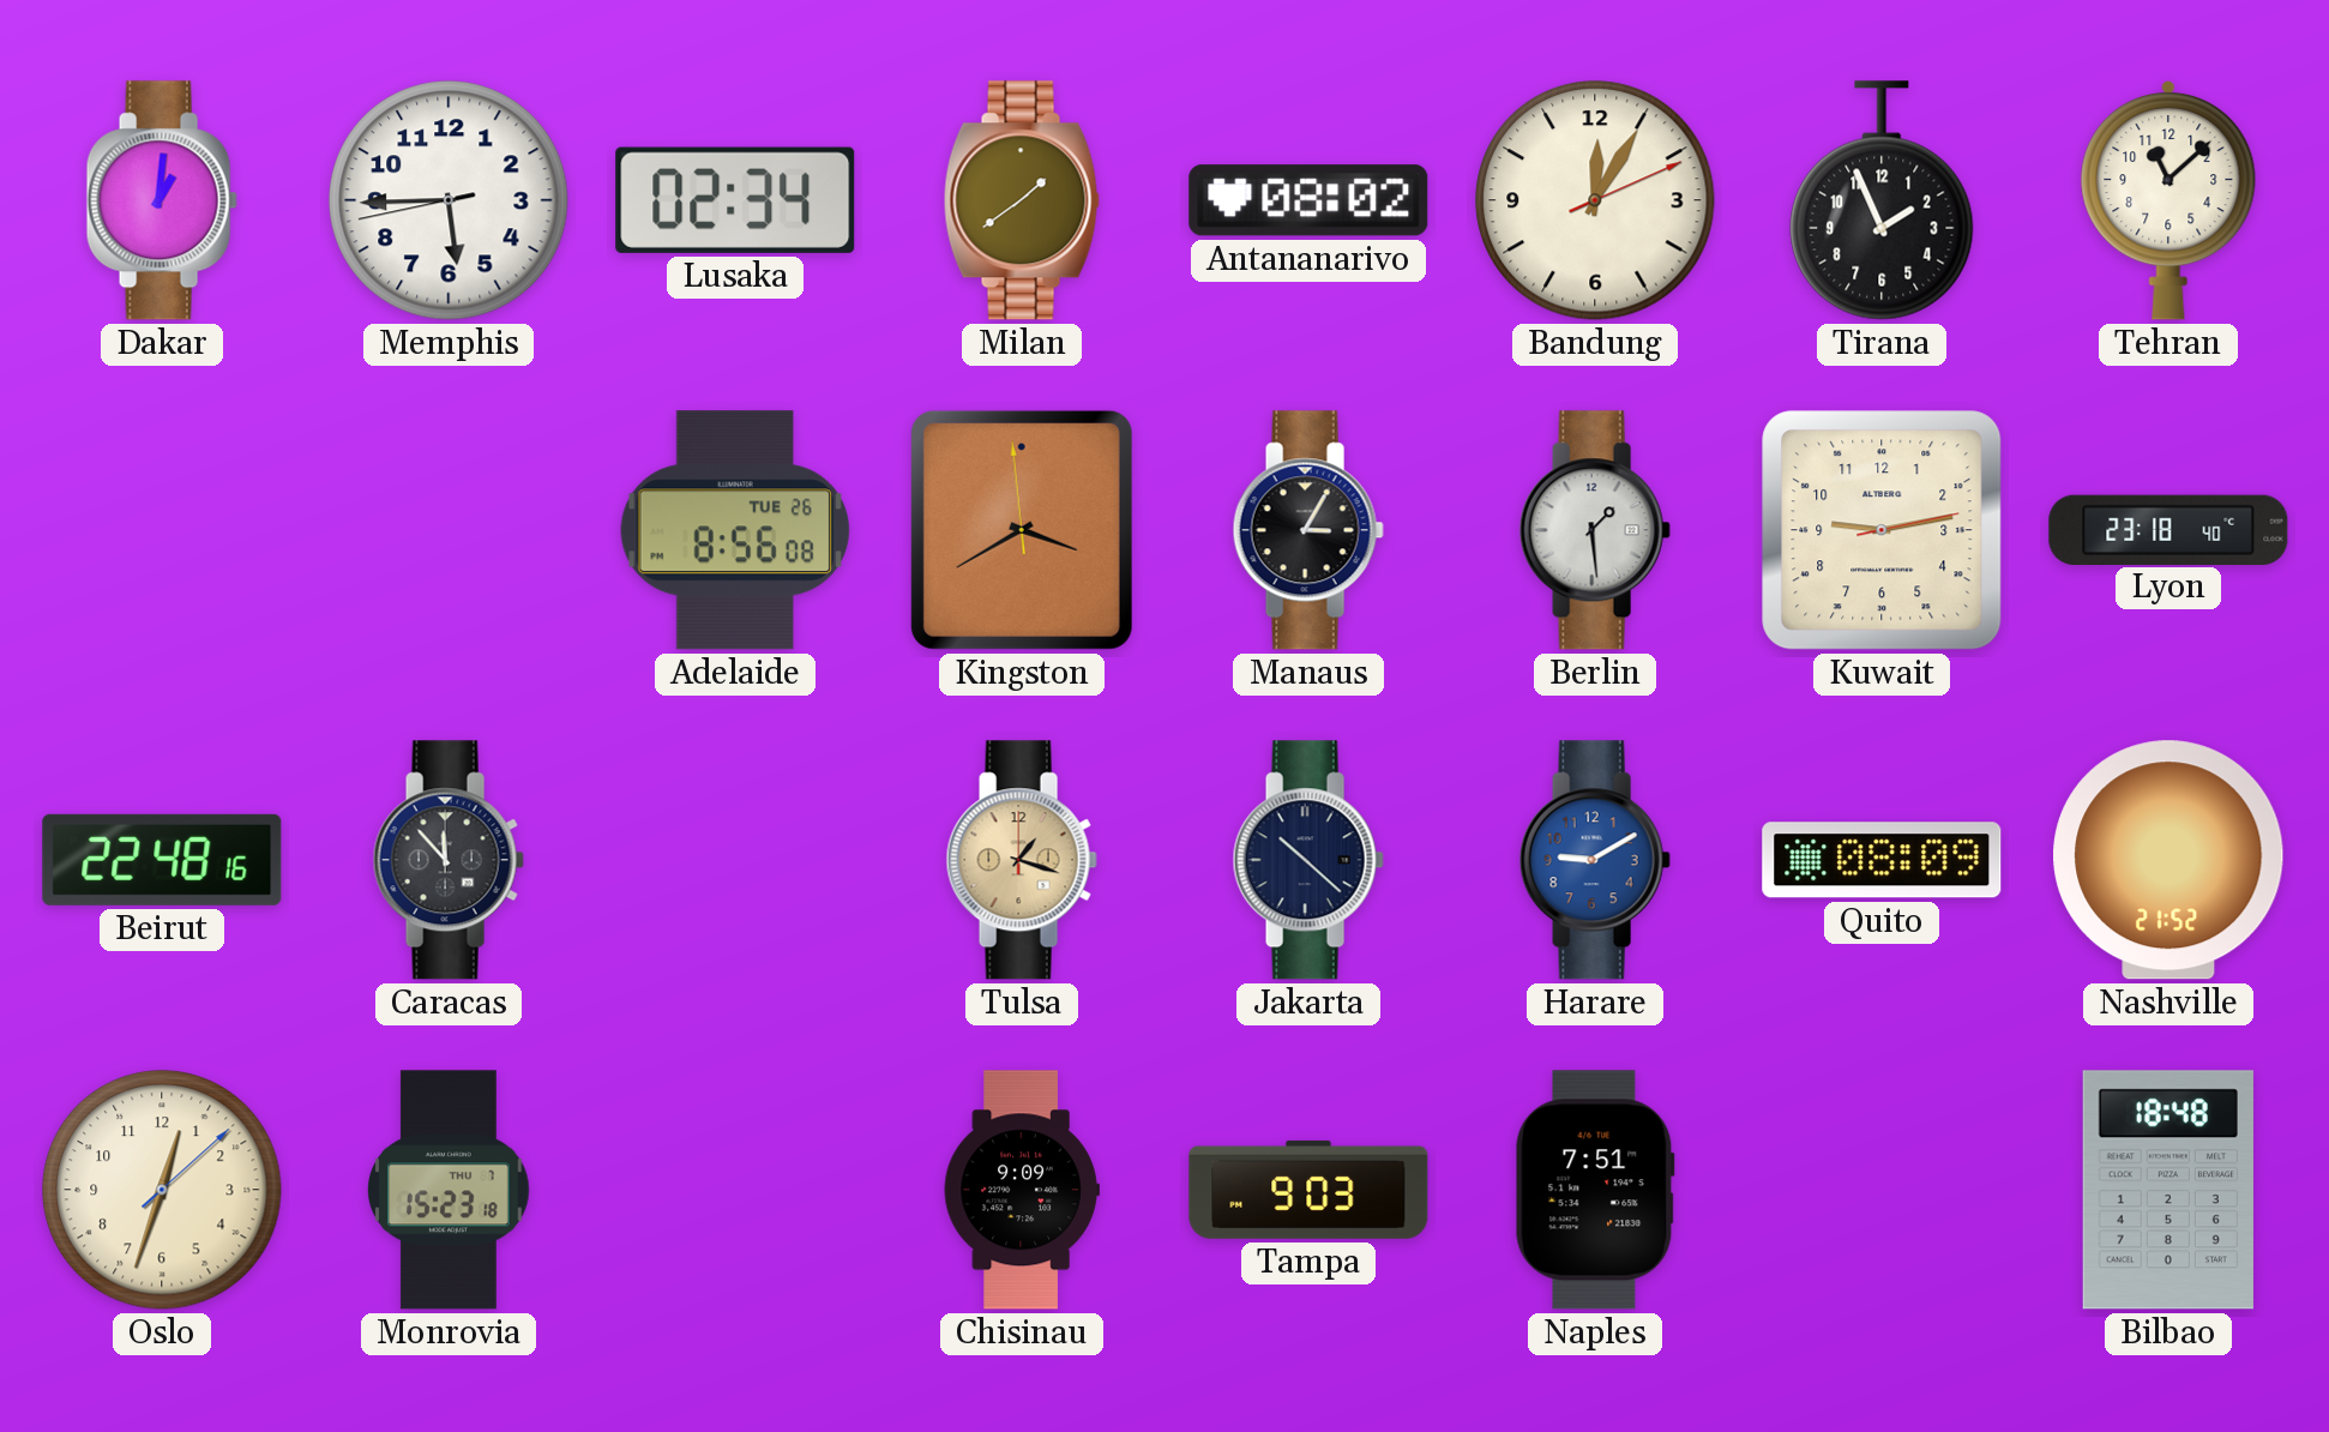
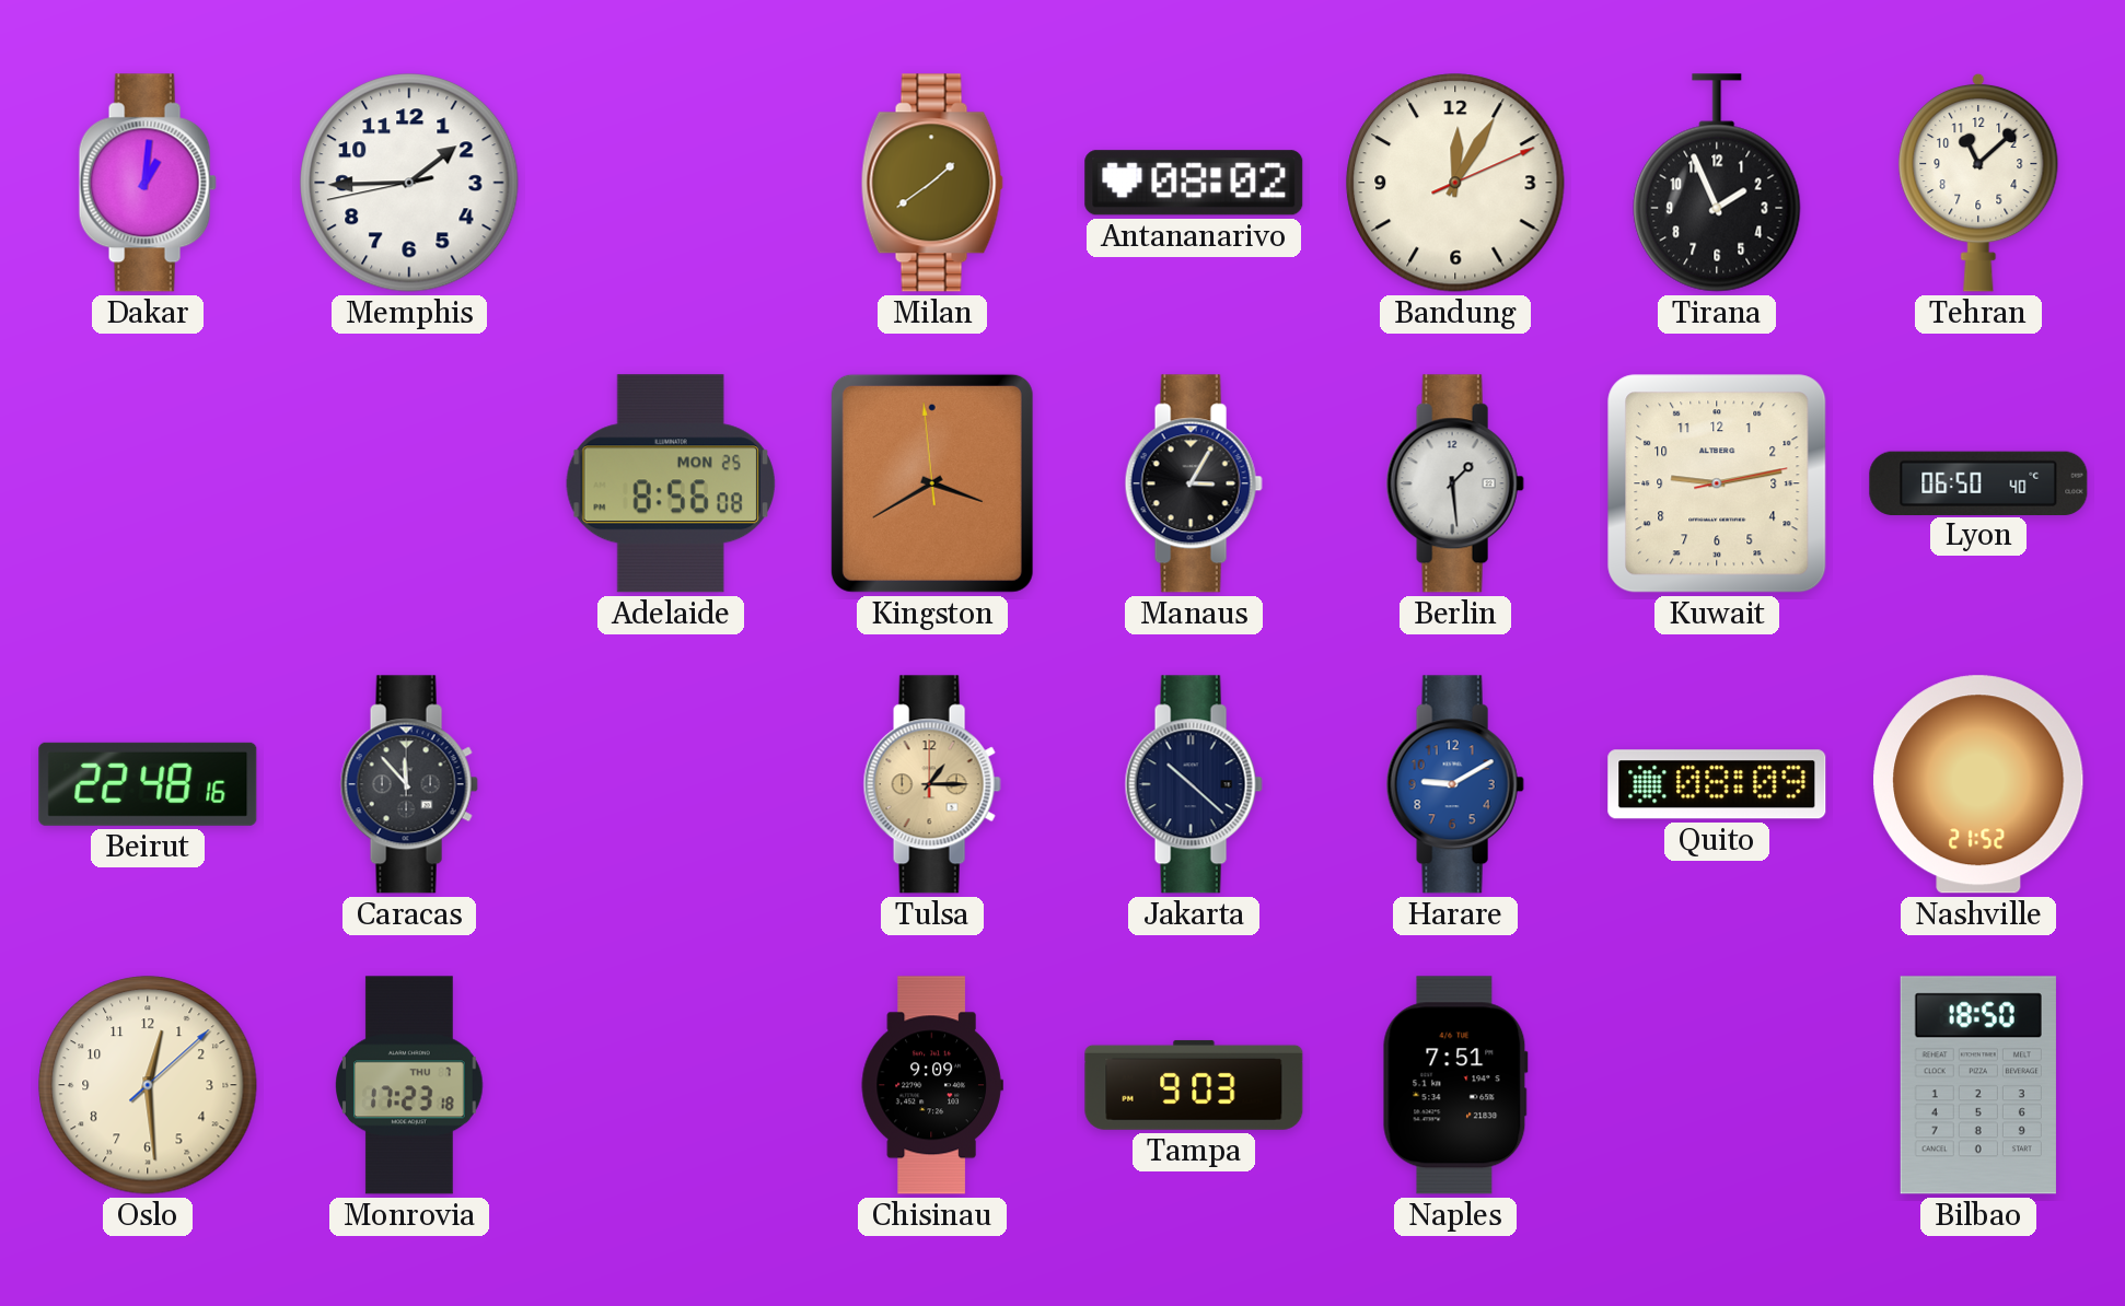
Memphis: 5:44 -> 1:44
Lusaka: 02:34 -> none
Adelaide date: TUE 26 -> MON 25
Lyon: 23:18 -> 06:50
Tulsa: 1:18 -> 1:15
Oslo: 12:33 -> 12:29
Monrovia: 15:23 -> 17:23
Bilbao: 18:48 -> 18:50
